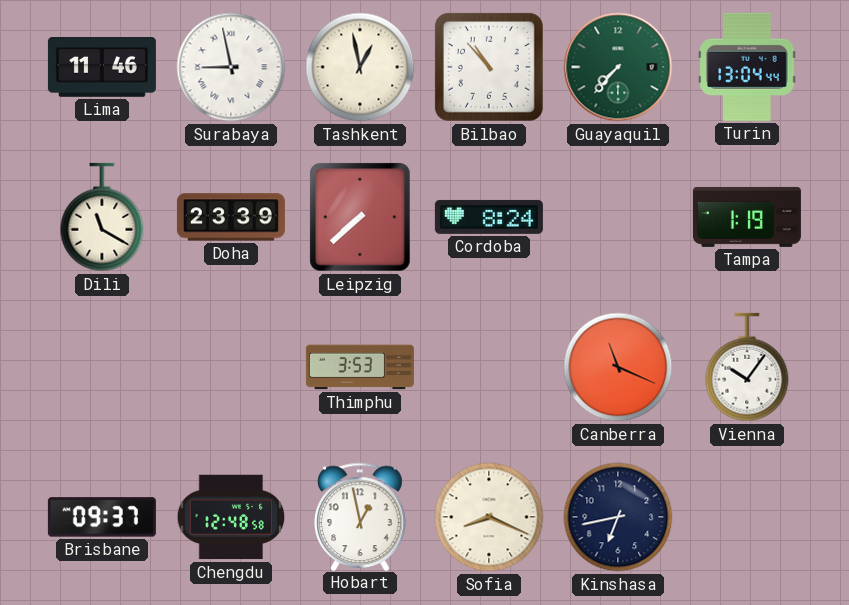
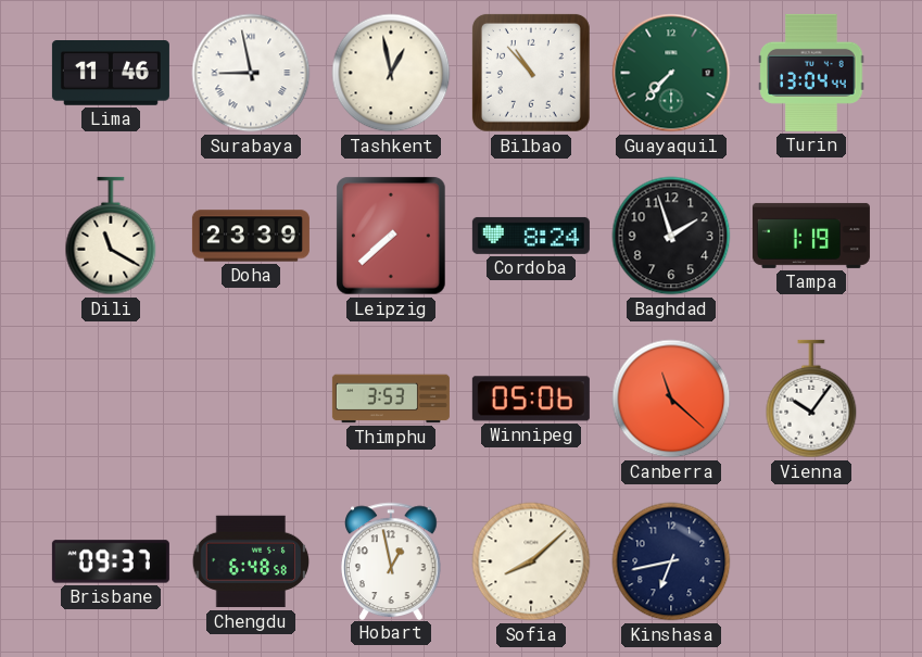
Baghdad: none -> 1:57
Winnipeg: none -> 05:06
Canberra: 11:19 -> 11:22
Chengdu: 12:48 -> 6:48
Sofia: 8:19 -> 8:08
